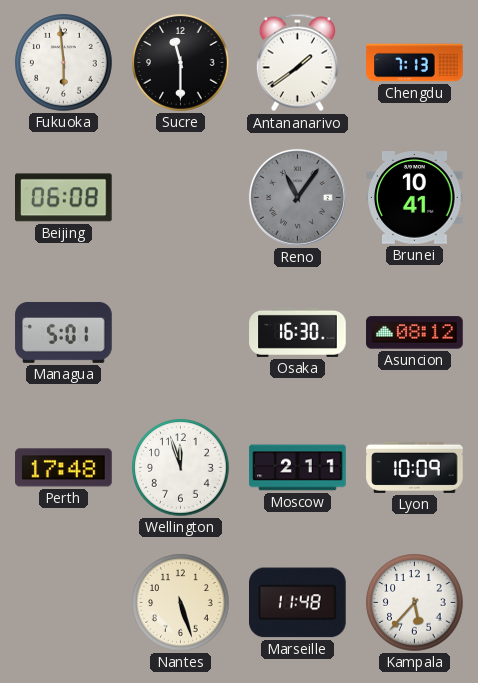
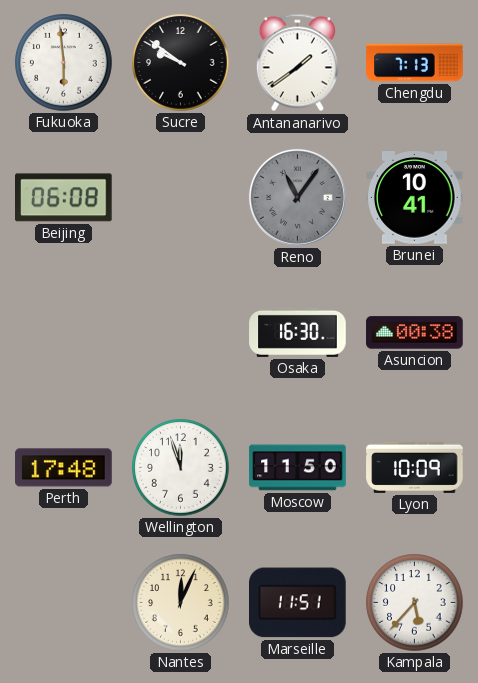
Sucre: 11:30 -> 9:51
Managua: 5:01 -> none
Asuncion: 08:12 -> 00:38
Moscow: 2:11 -> 11:50
Nantes: 5:27 -> 12:04
Marseille: 11:48 -> 11:51
